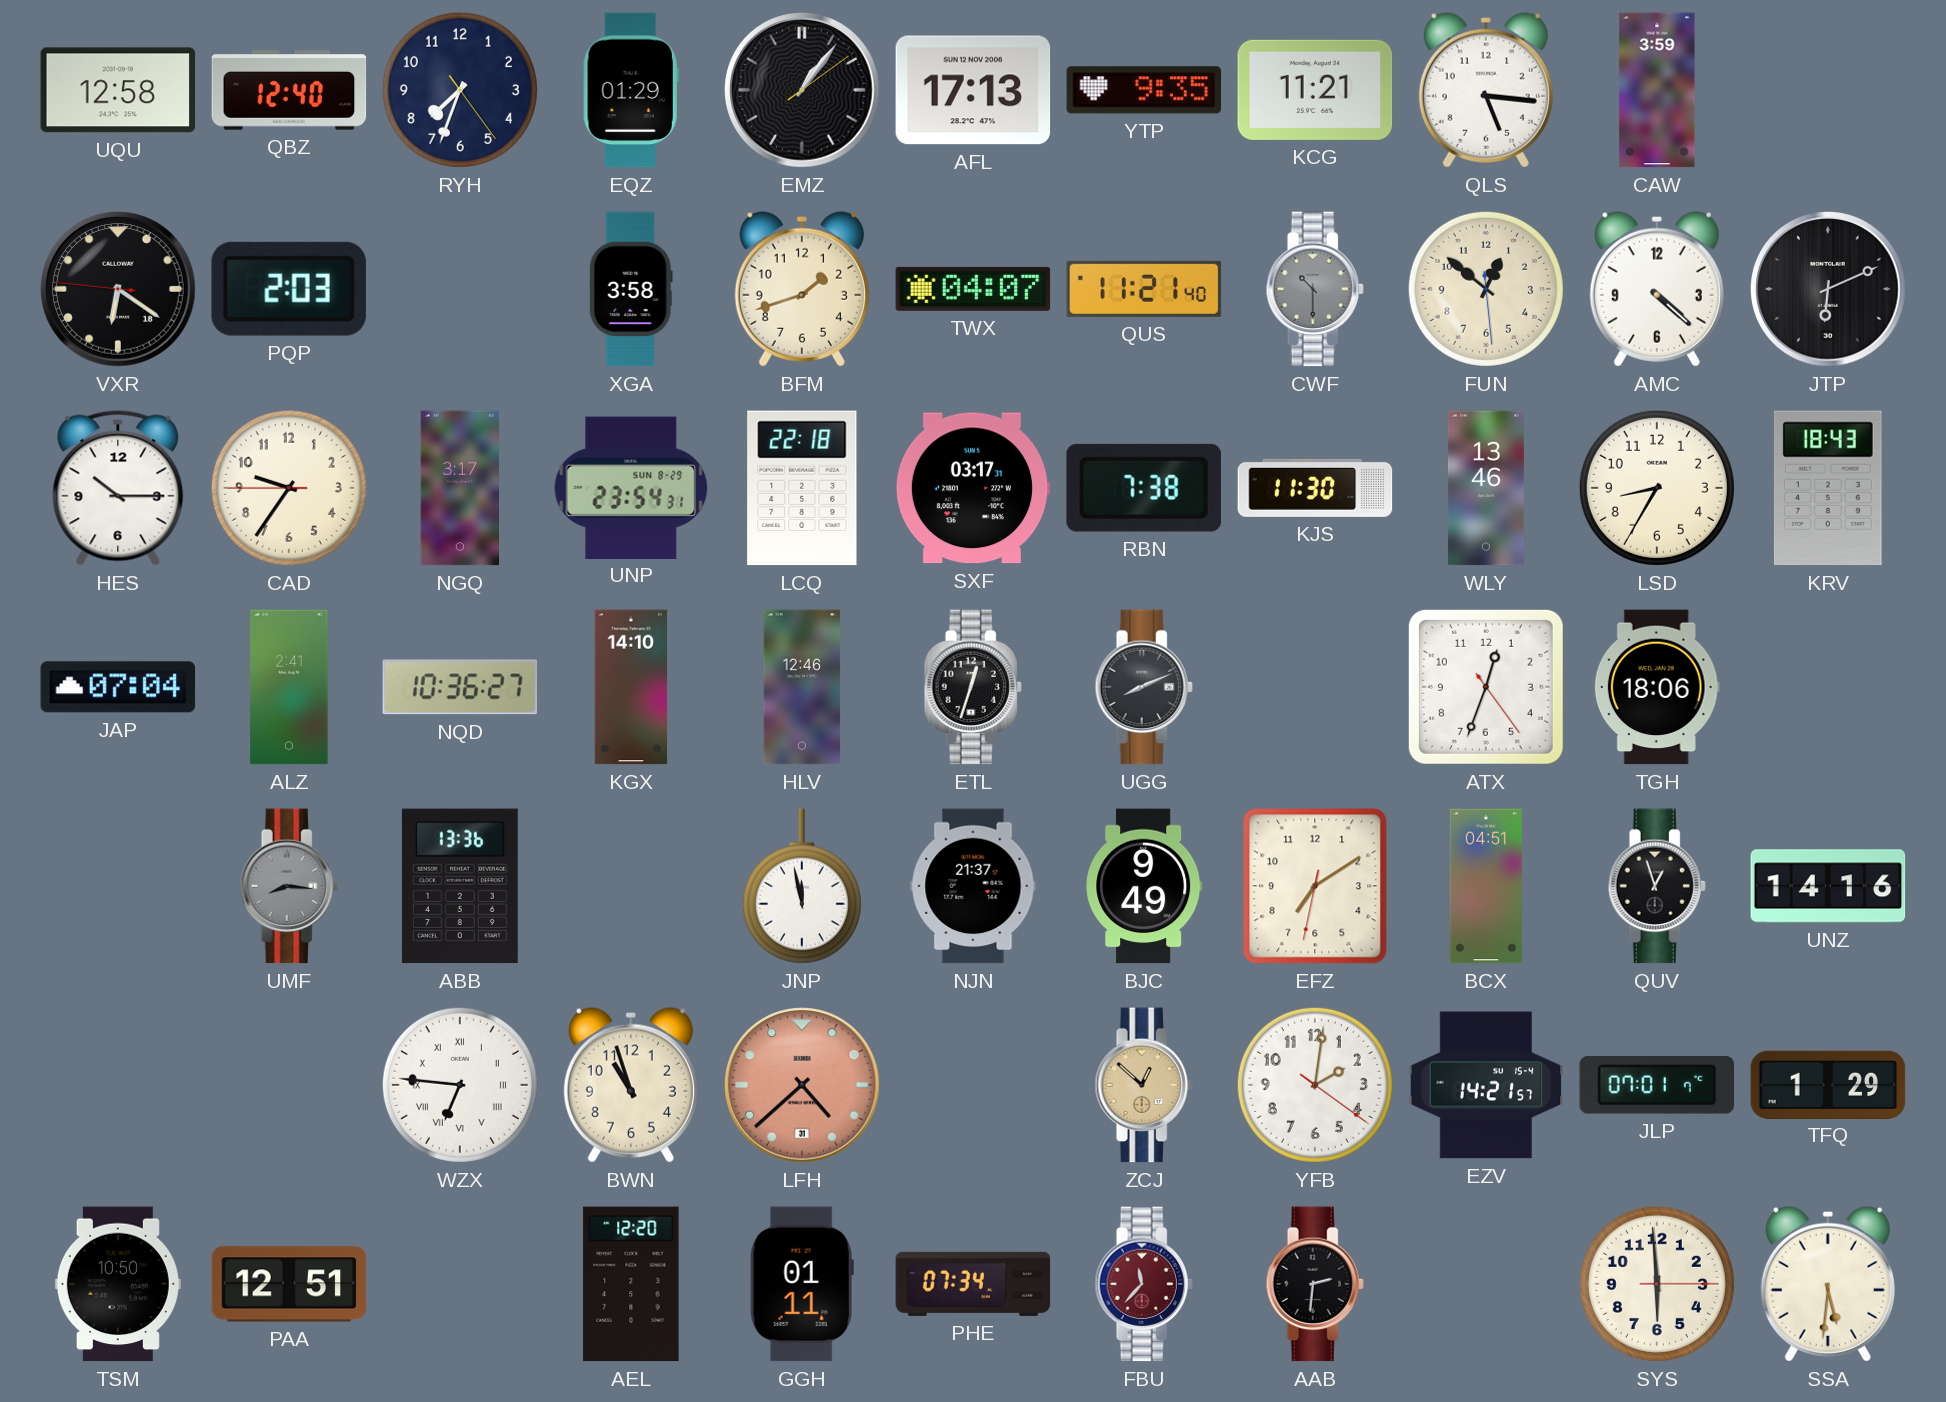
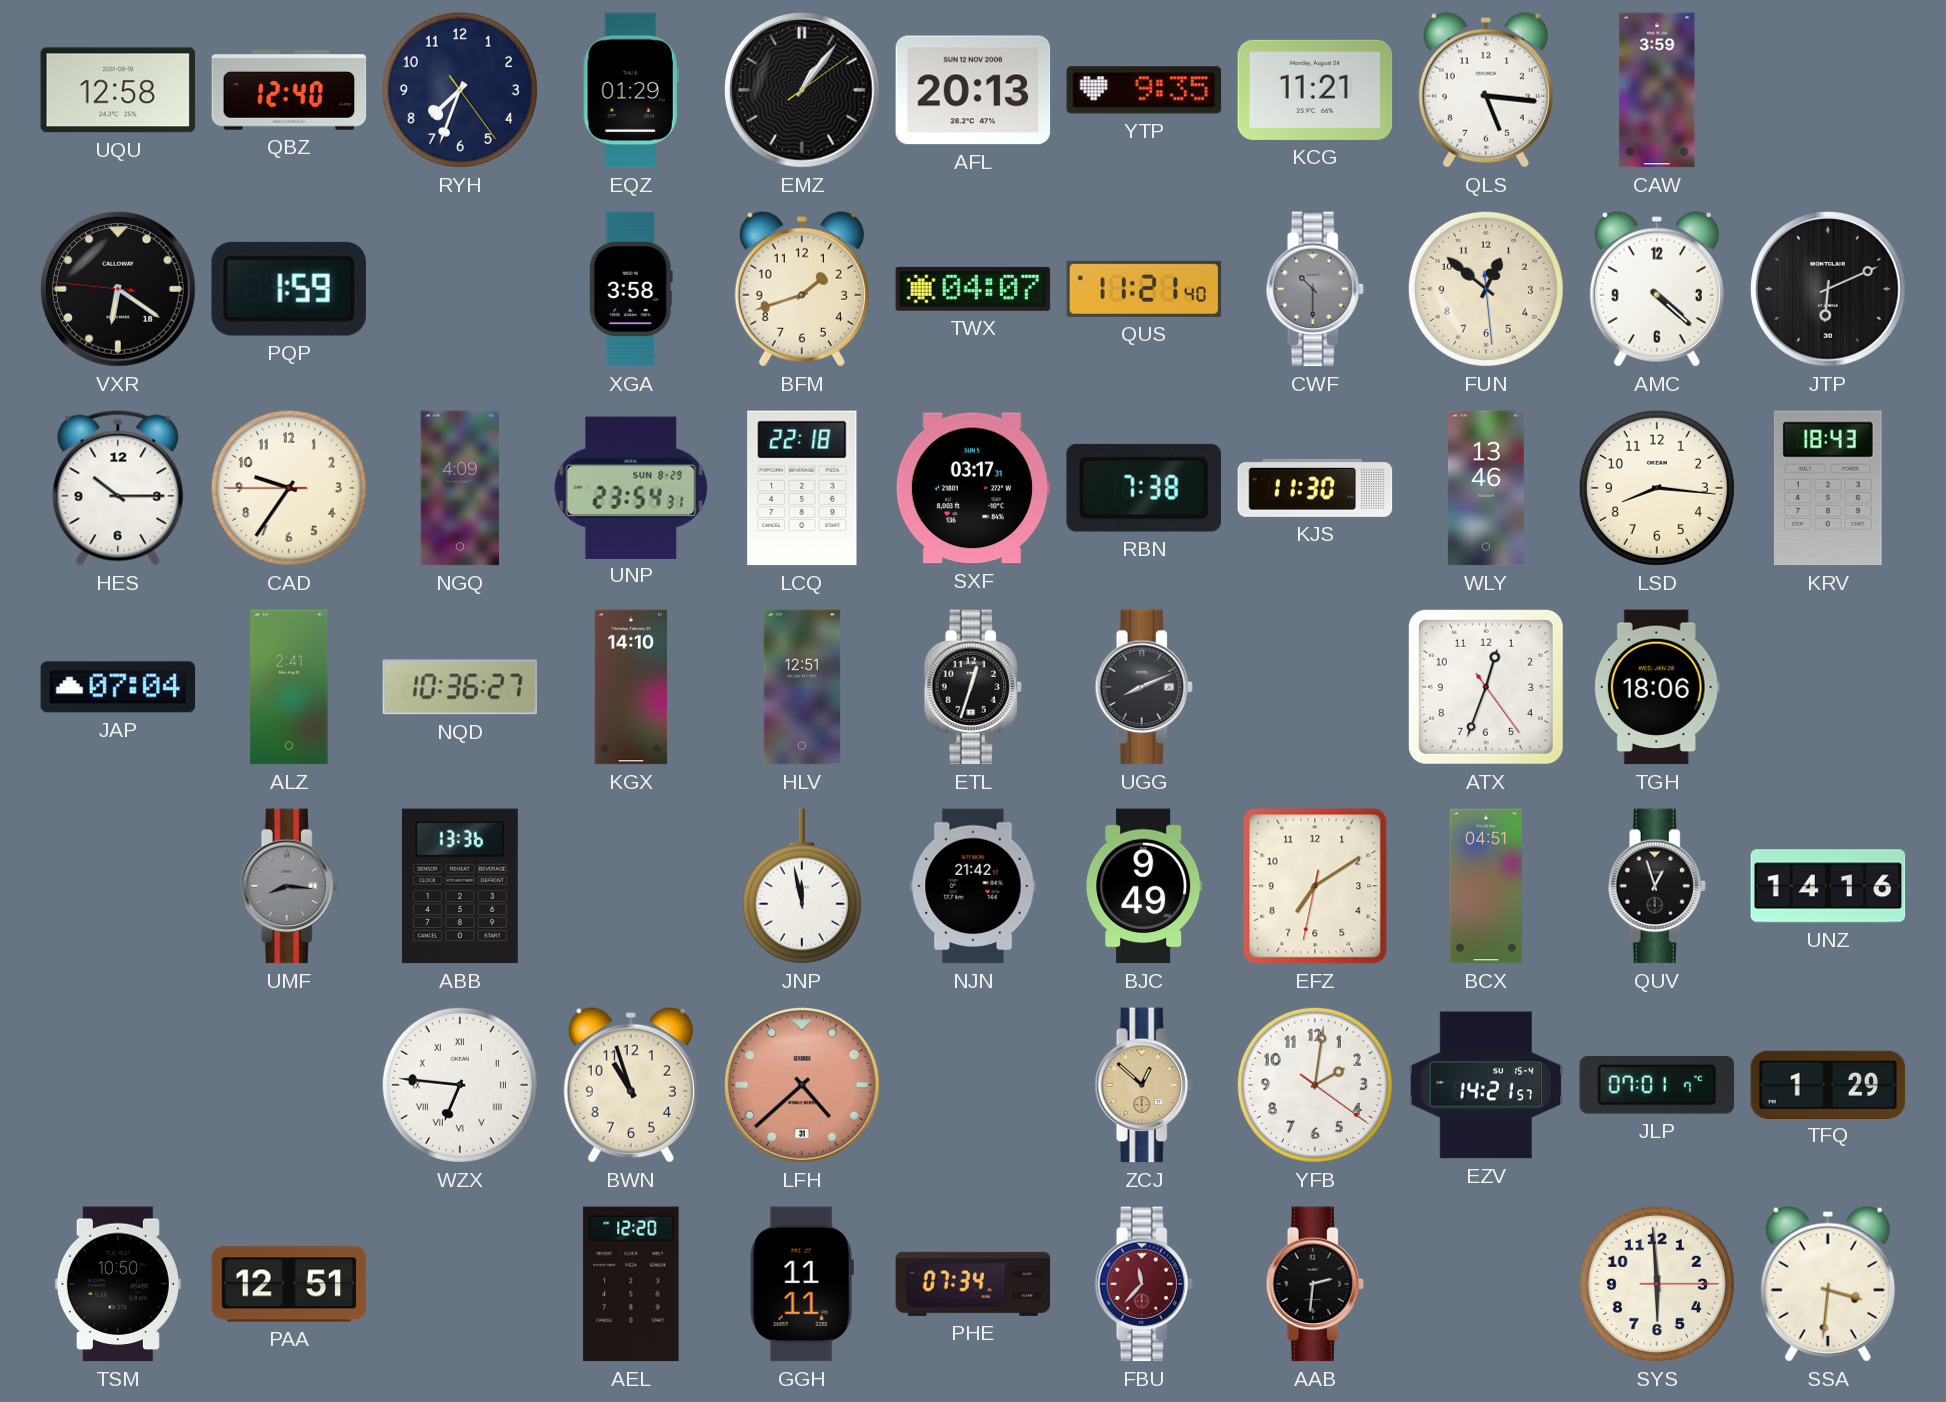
AFL: 17:13 -> 20:13
PQP: 2:03 -> 1:59
NGQ: 3:17 -> 4:09
LSD: 8:35 -> 8:16
HLV: 12:46 -> 12:51
NJN: 21:37 -> 21:42
GGH: 01:11 -> 11:11
SSA: 5:31 -> 3:31
